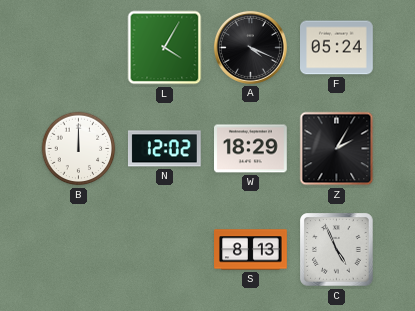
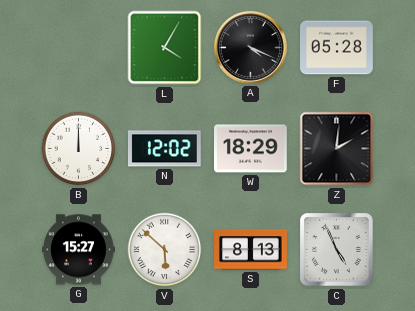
F: 05:24 -> 05:28
Z: 2:05 -> 2:01
G: none -> 15:27
V: none -> 5:52
